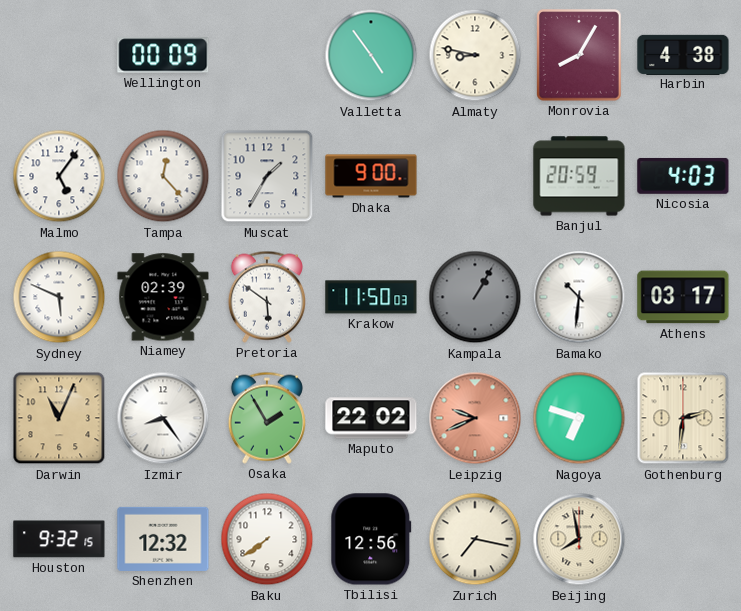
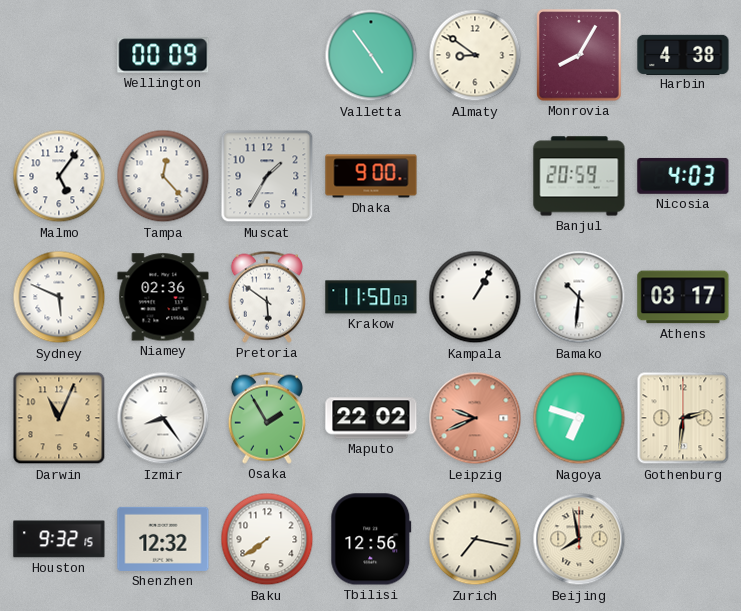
Almaty: 8:47 -> 8:51
Niamey: 02:39 -> 02:36
Kampala dial: grey -> white
